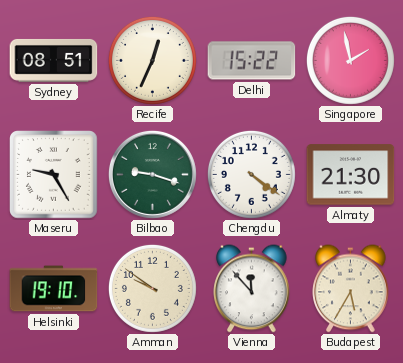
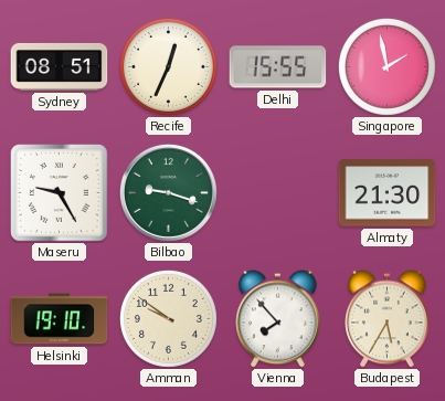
Delhi: 15:22 -> 15:55
Chengdu: 4:21 -> none
Vienna: 11:53 -> 7:53
